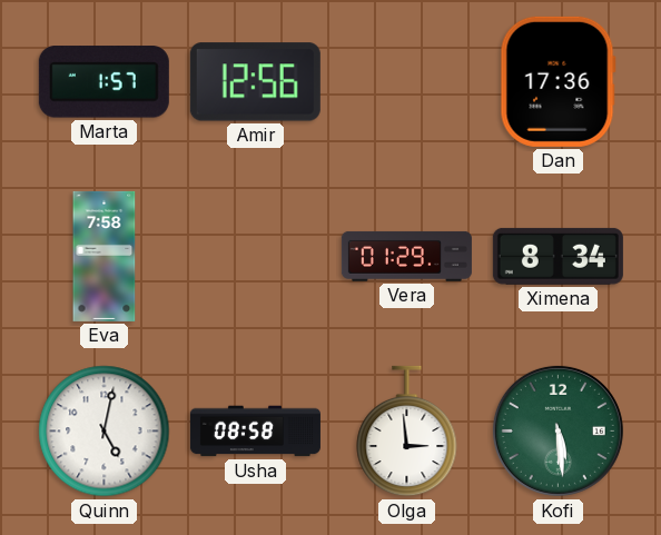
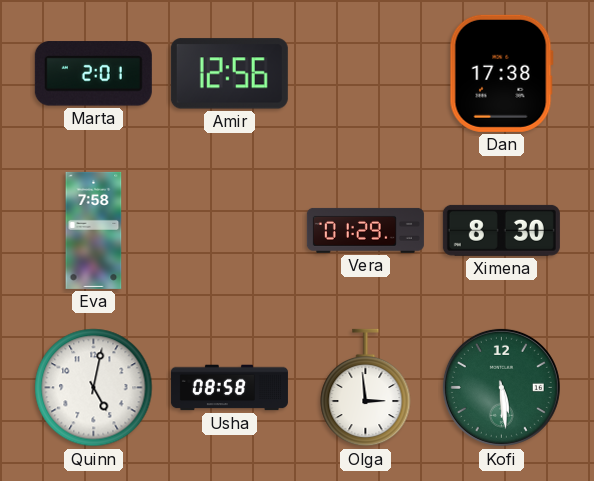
Marta: 1:57 -> 2:01
Dan: 17:36 -> 17:38
Ximena: 8:34 -> 8:30
